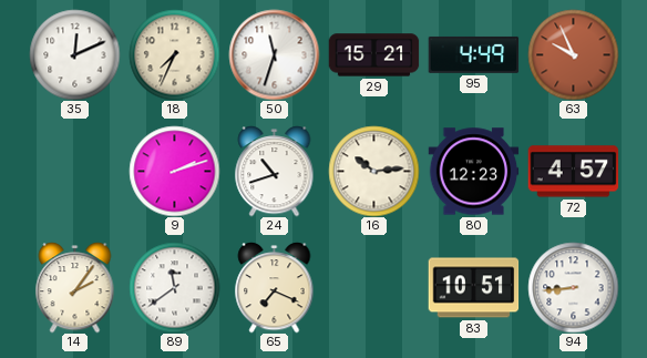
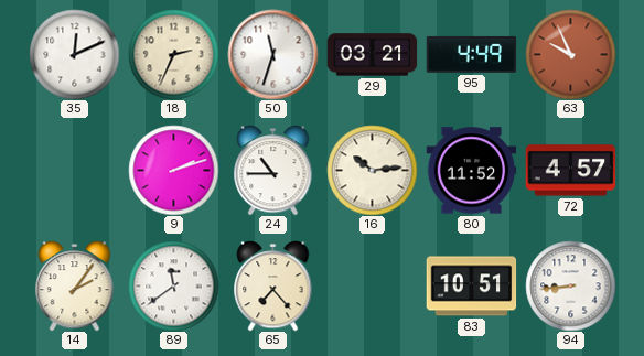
18: 7:34 -> 2:34
29: 15:21 -> 03:21
24: 10:42 -> 10:45
80: 12:23 -> 11:52
65: 7:19 -> 7:23
